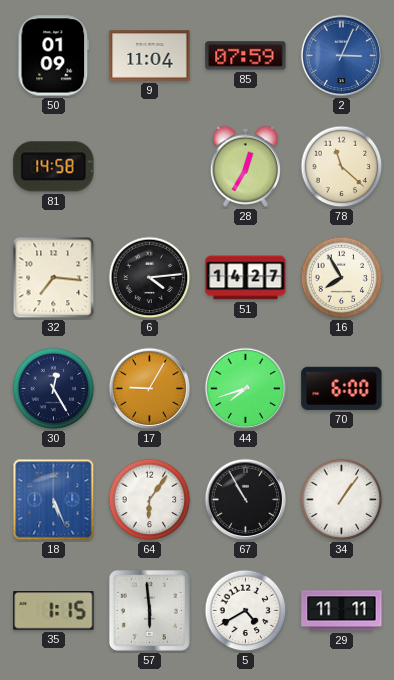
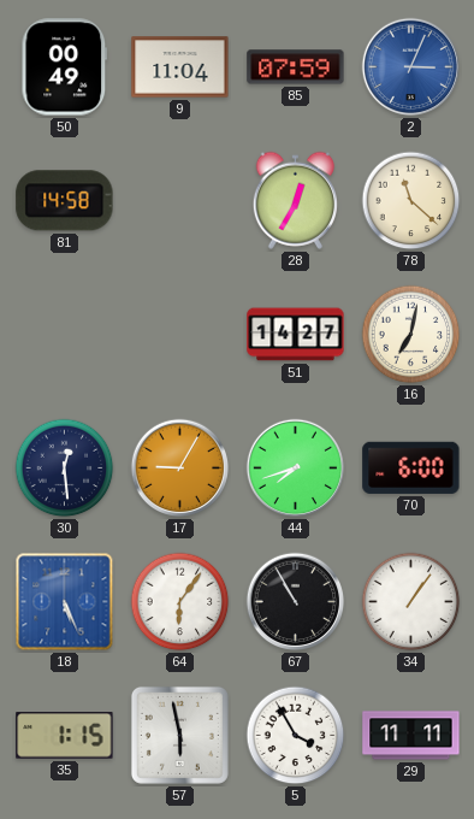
50: 01:09 -> 00:49
32: 7:16 -> none
6: 4:14 -> none
16: 7:55 -> 7:02
30: 12:25 -> 12:29
57: 5:59 -> 5:58
5: 4:40 -> 3:55
